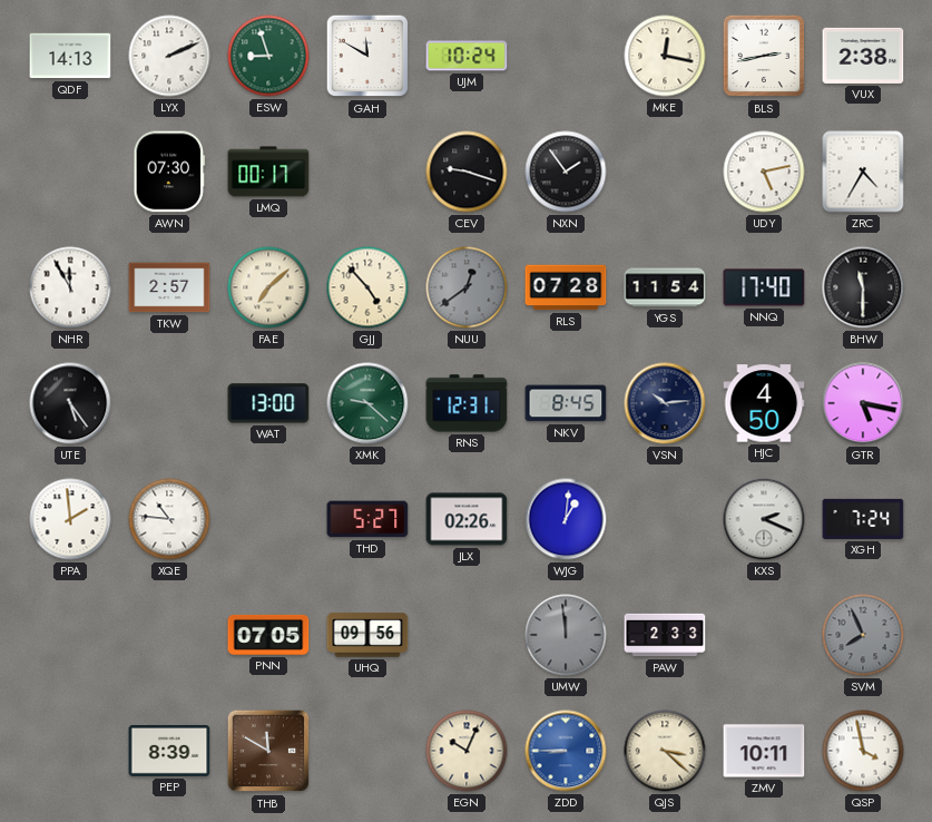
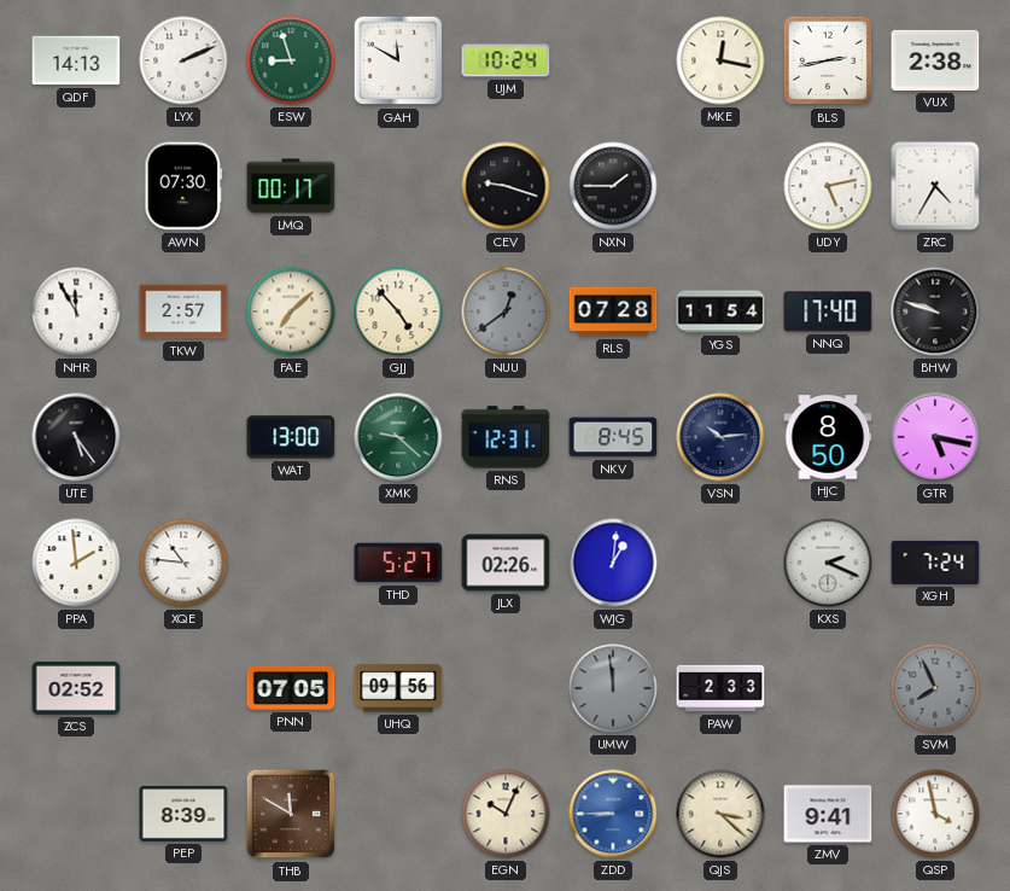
NXN: 1:54 -> 1:45
BHW: 11:30 -> 9:48
HJC: 4:50 -> 8:50
ZCS: none -> 02:52
ZMV: 10:11 -> 9:41
